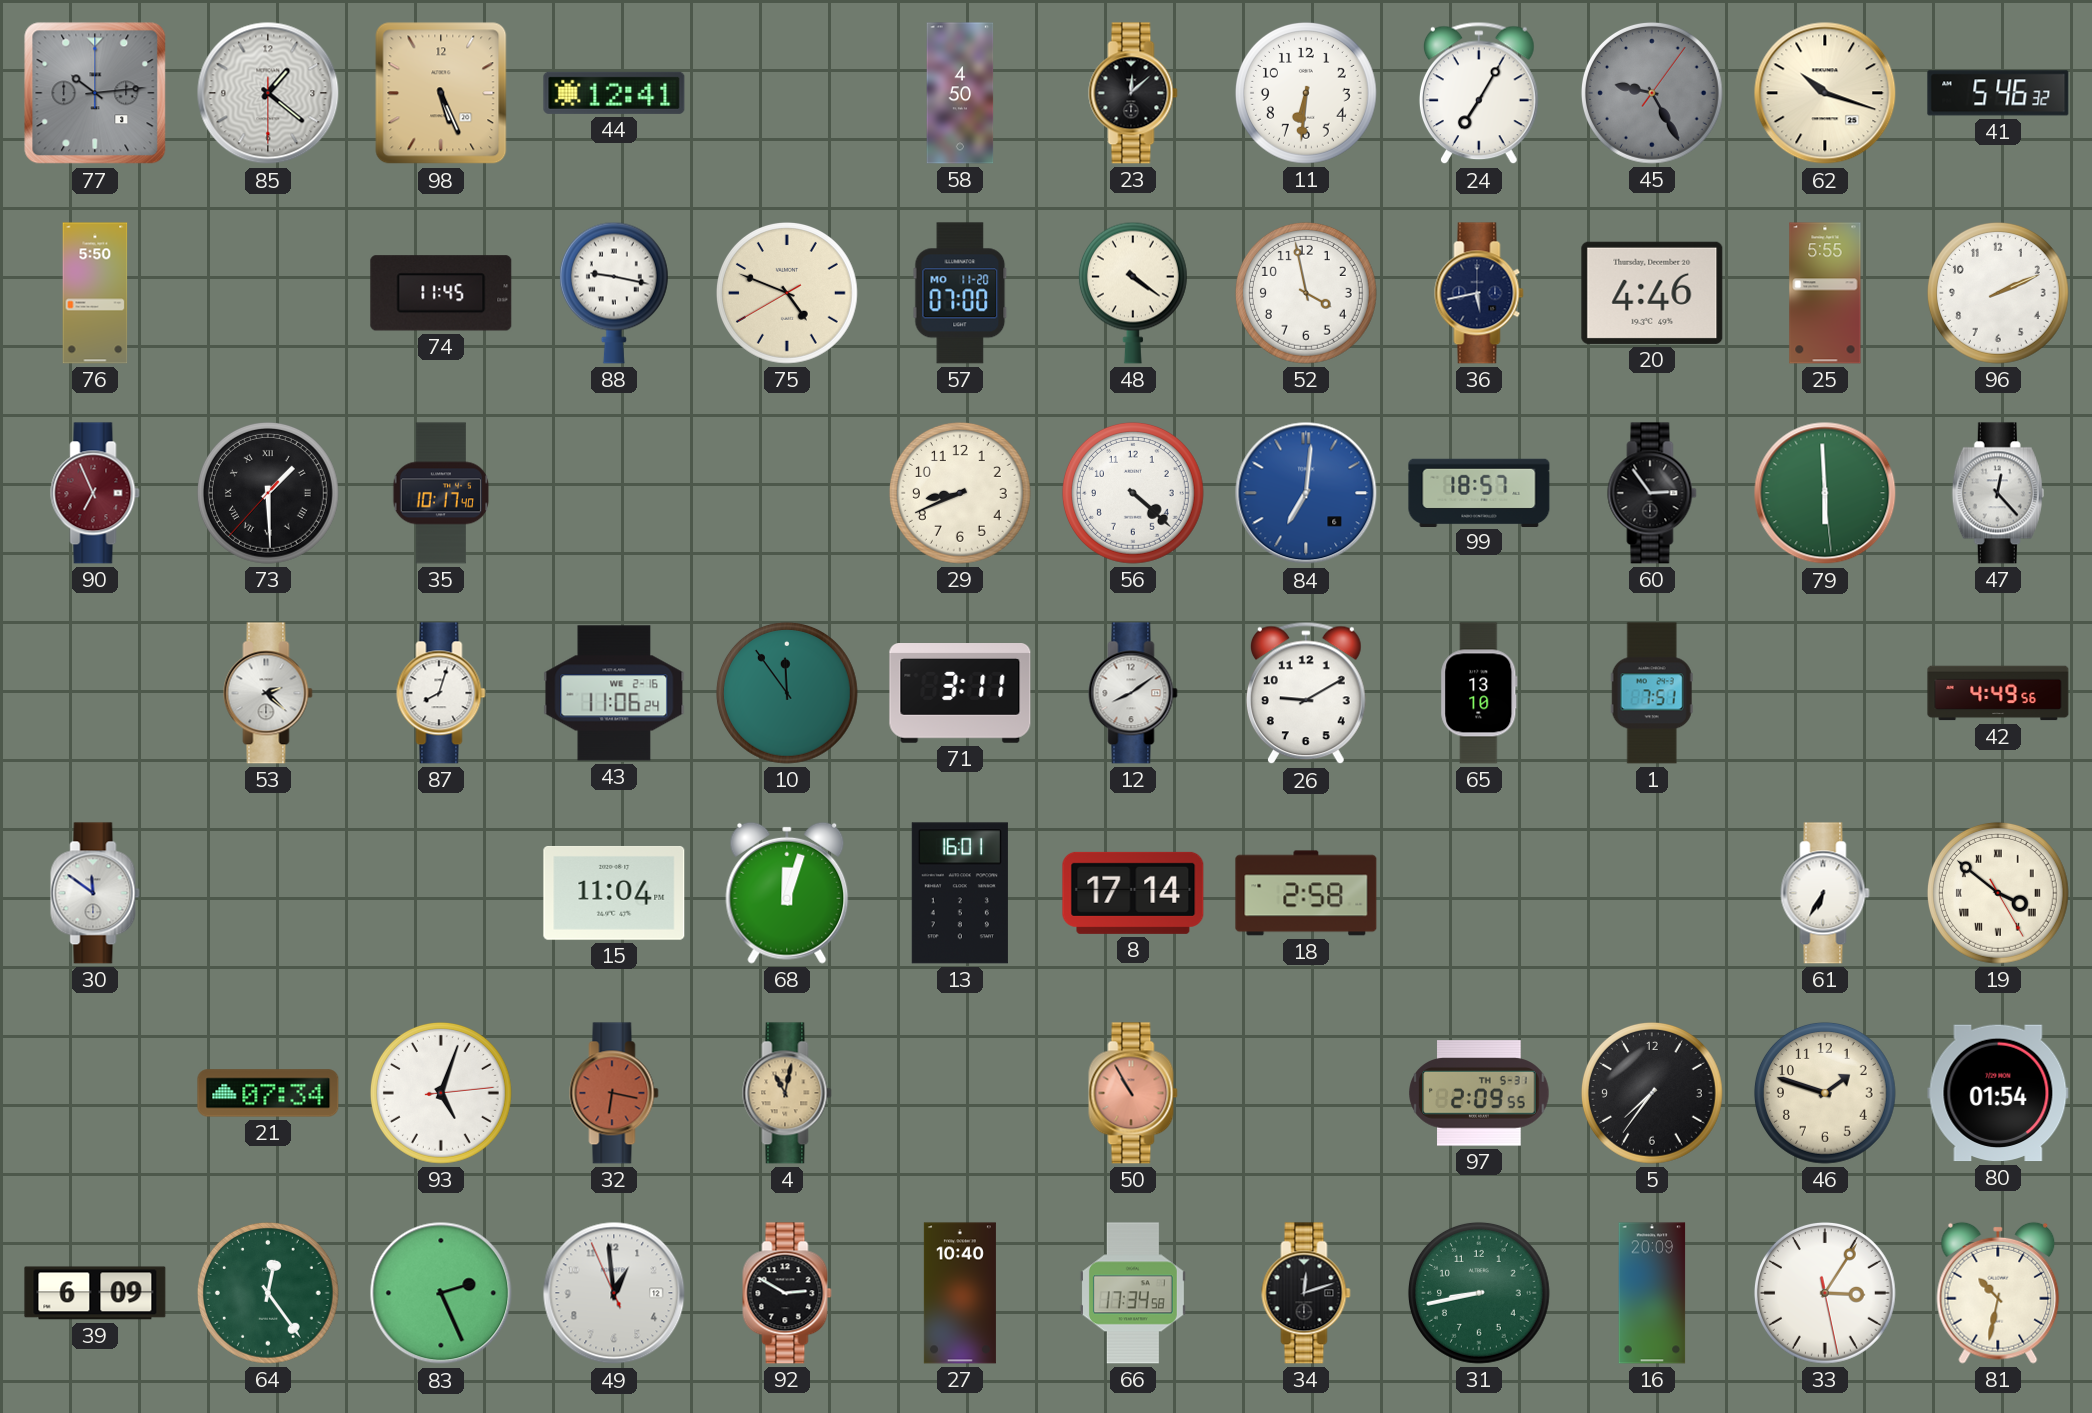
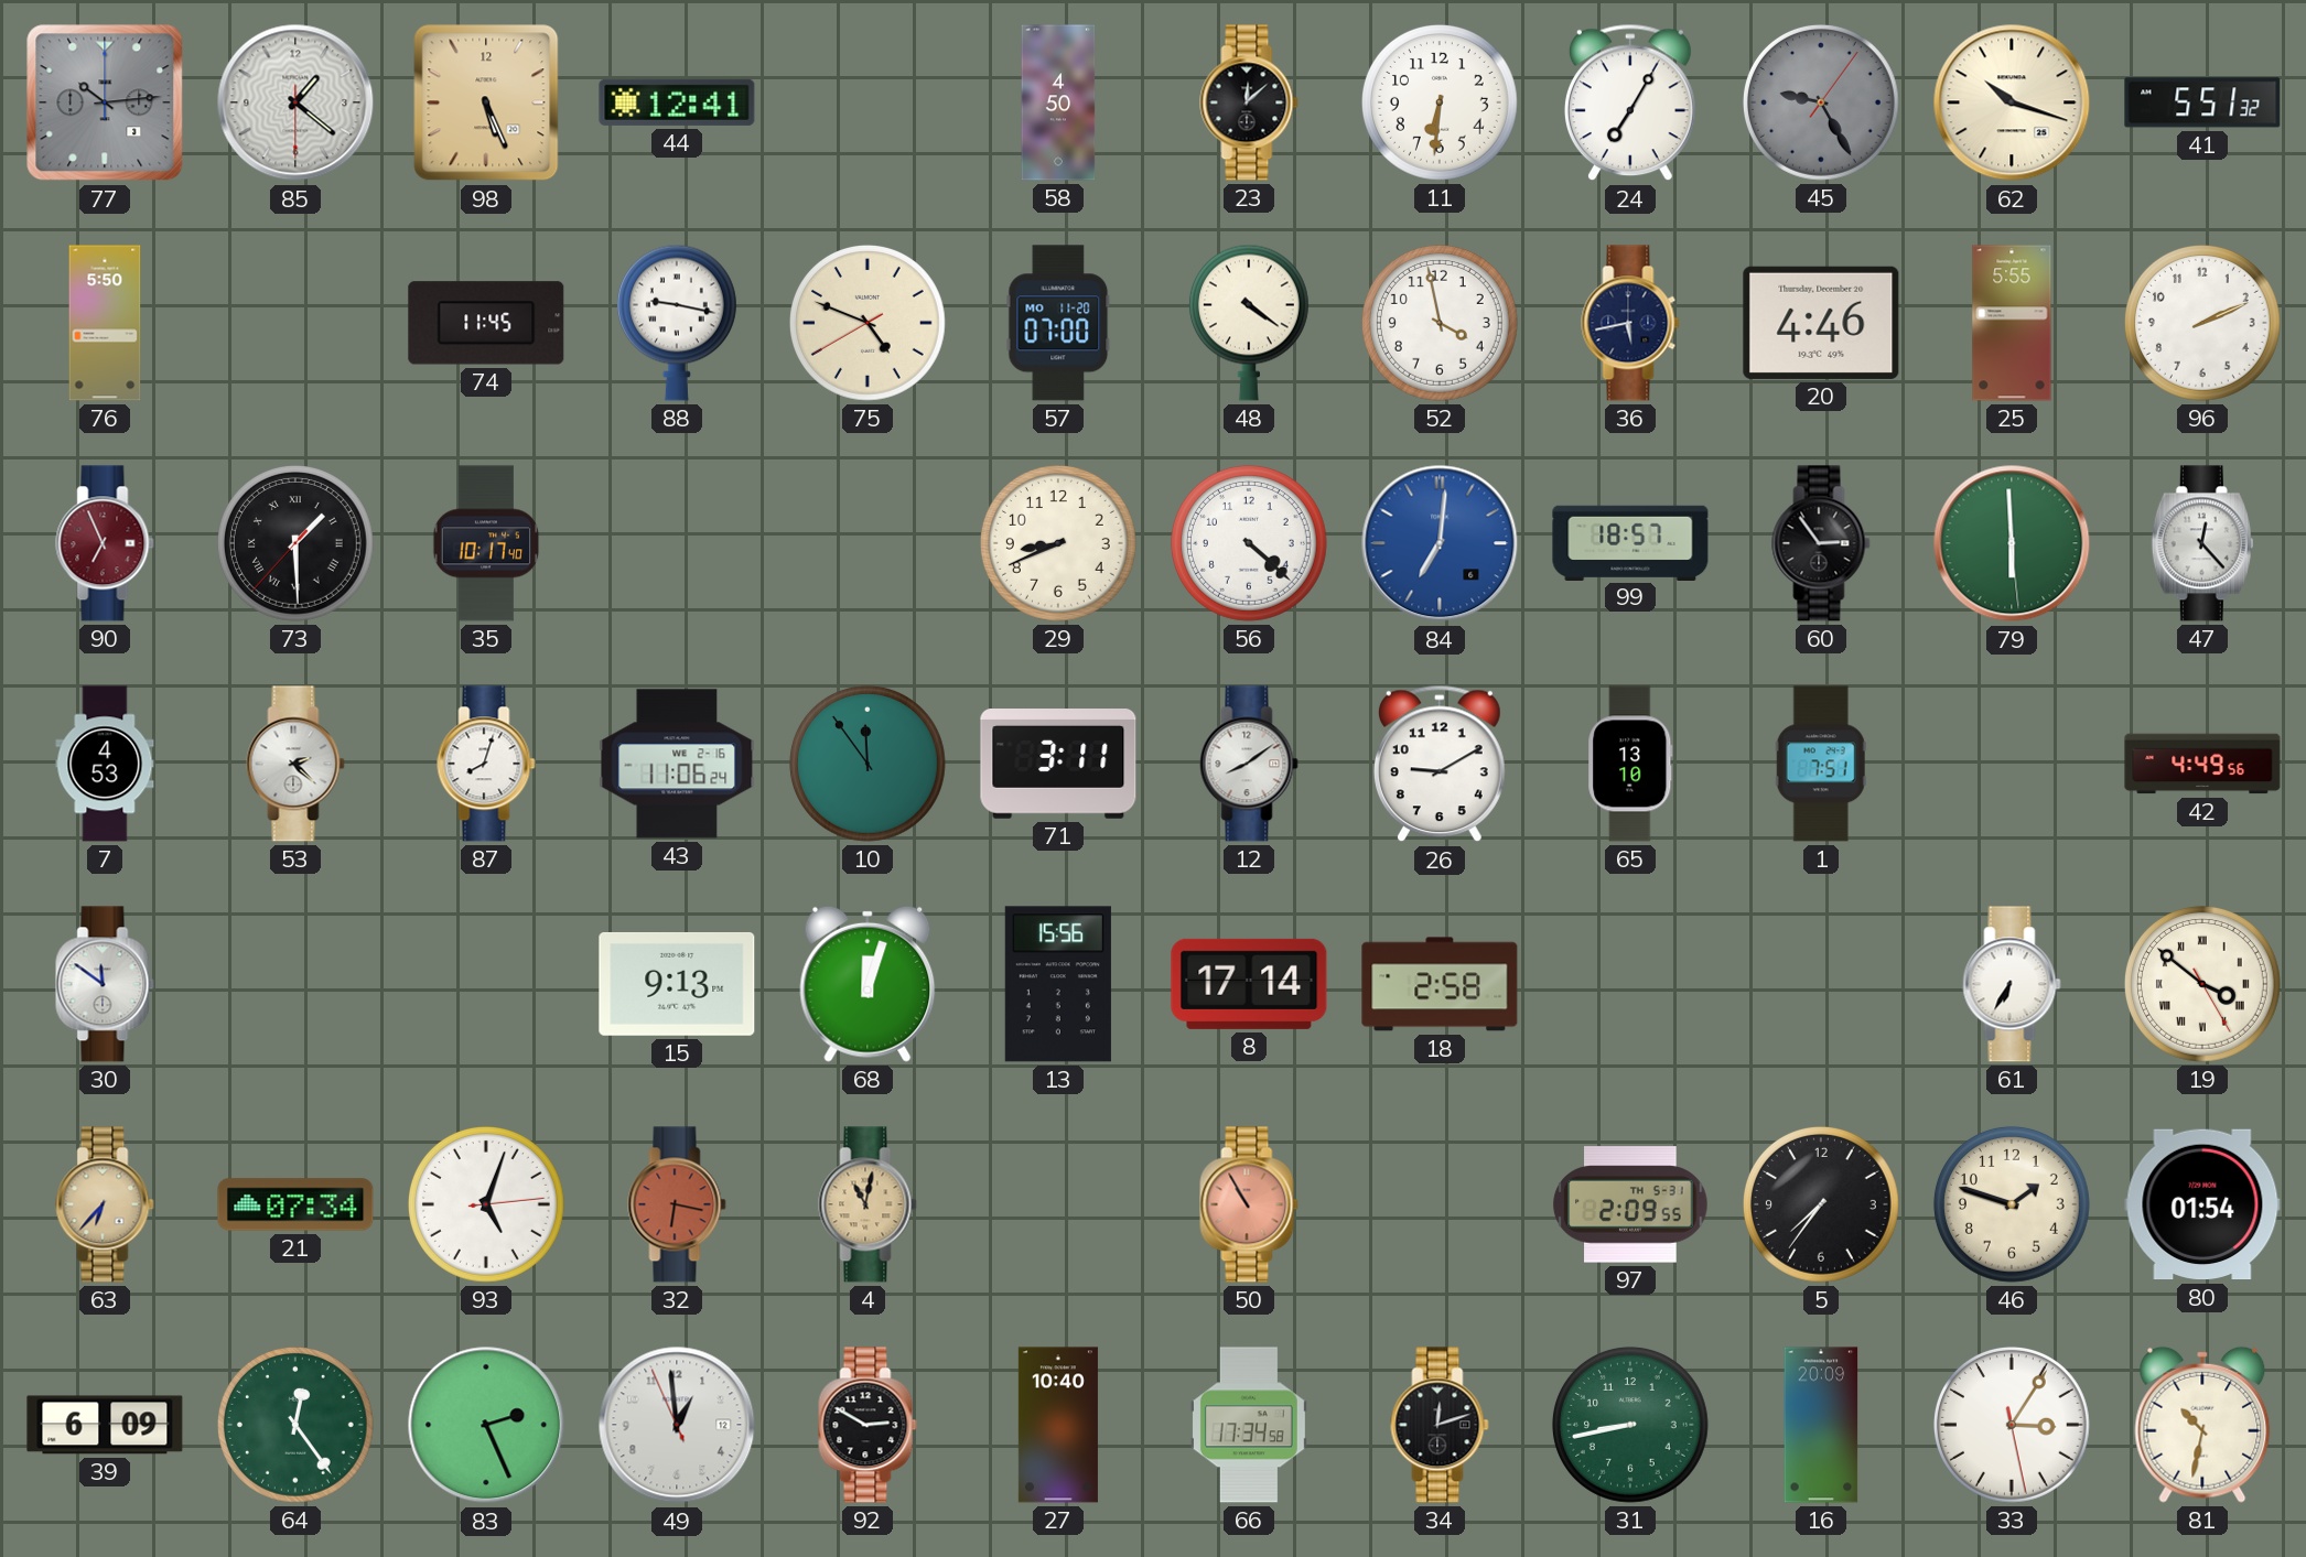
41: 5:46 -> 5:51
7: none -> 4:53
15: 11:04 -> 9:13
13: 16:01 -> 15:56
63: none -> 6:37
